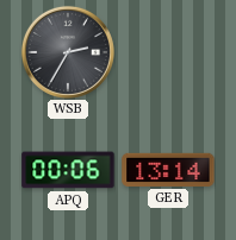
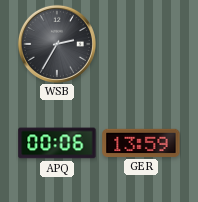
GER: 13:14 -> 13:59
